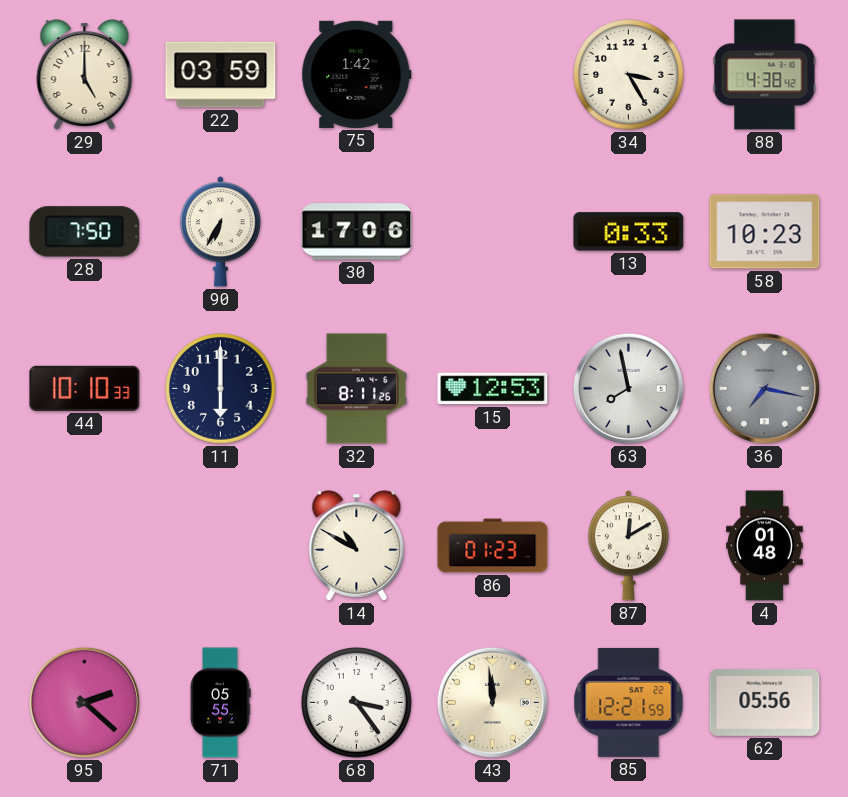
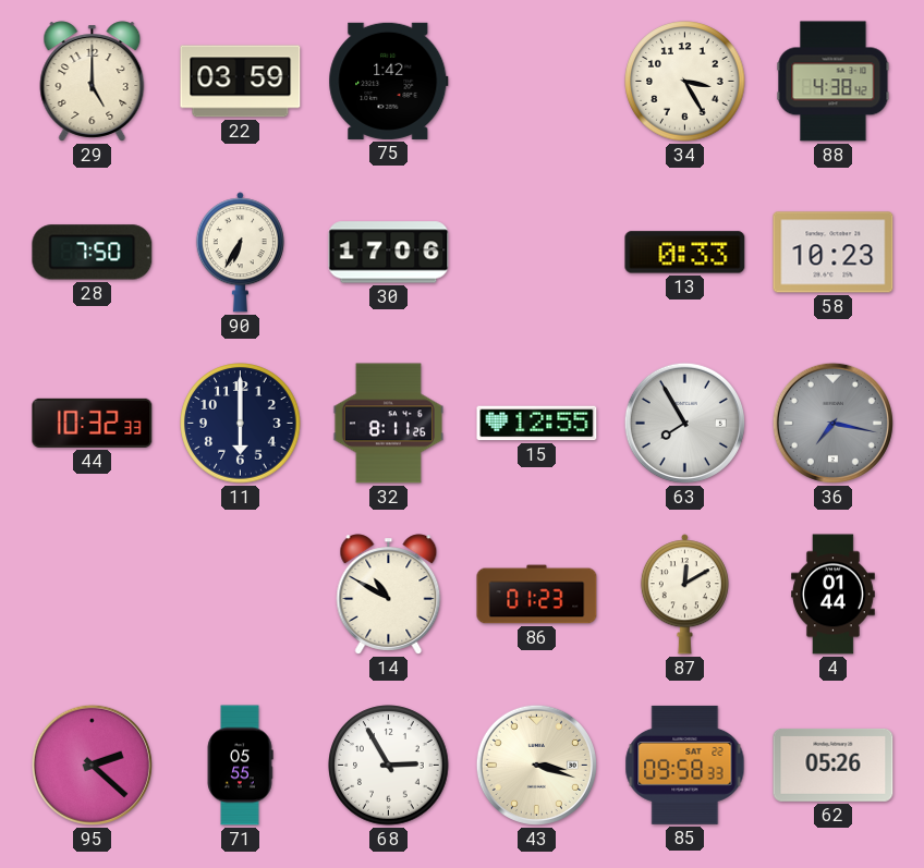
44: 10:10 -> 10:32
15: 12:53 -> 12:55
63: 7:58 -> 7:55
4: 01:48 -> 01:44
68: 3:24 -> 2:55
43: 11:59 -> 3:18
85: 12:21 -> 09:58
62: 05:56 -> 05:26
